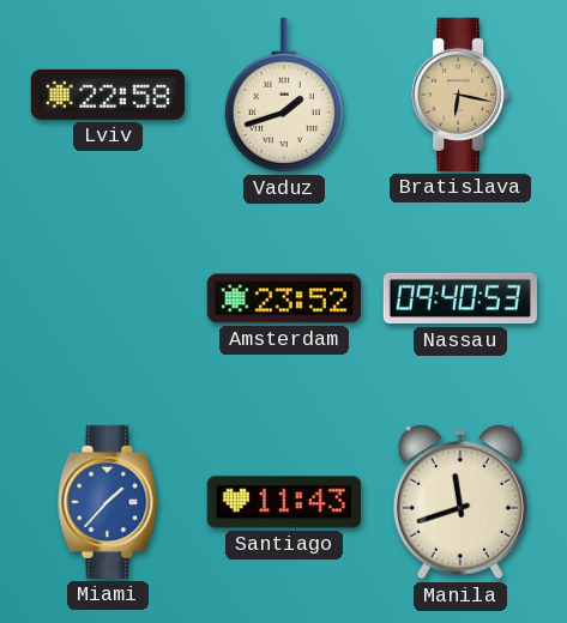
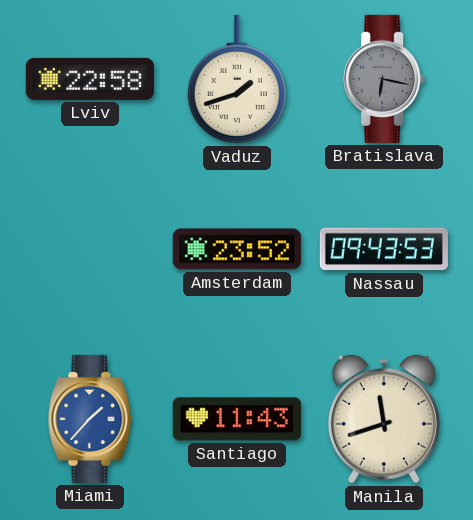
Bratislava dial: champagne -> grey
Nassau: 09:40 -> 09:43
